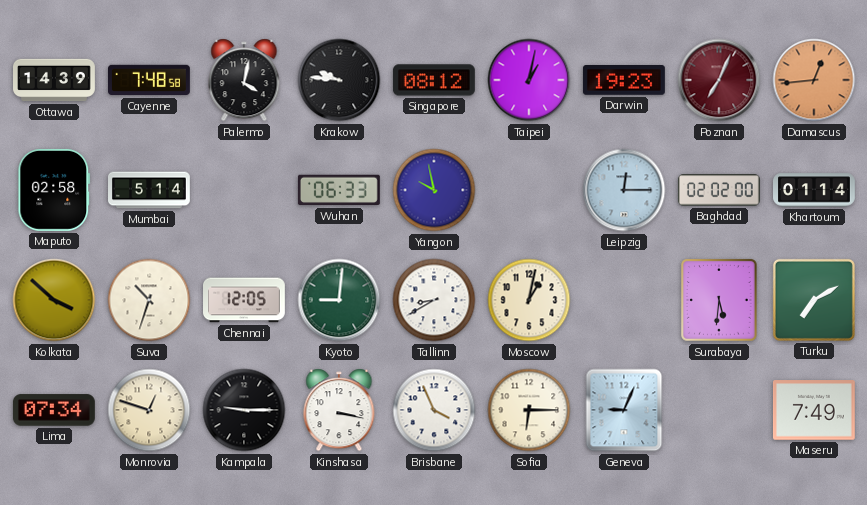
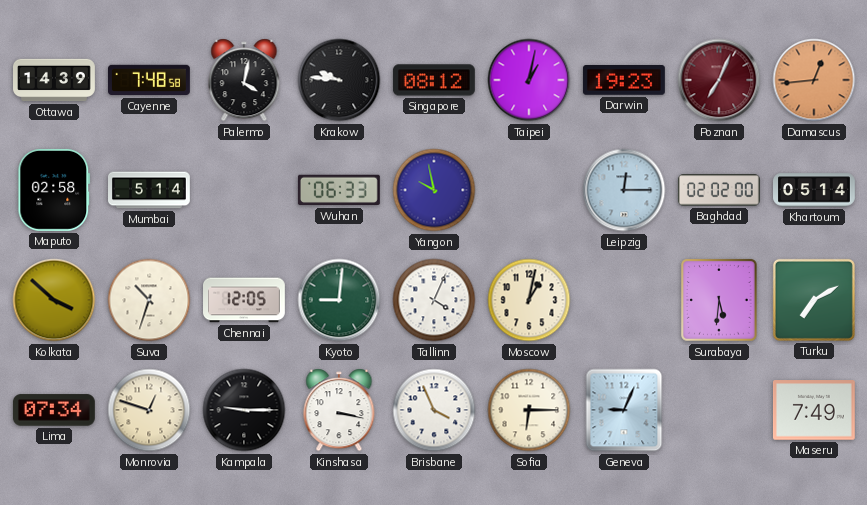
Khartoum: 01:14 -> 05:14
Tallinn: 8:40 -> 4:04
